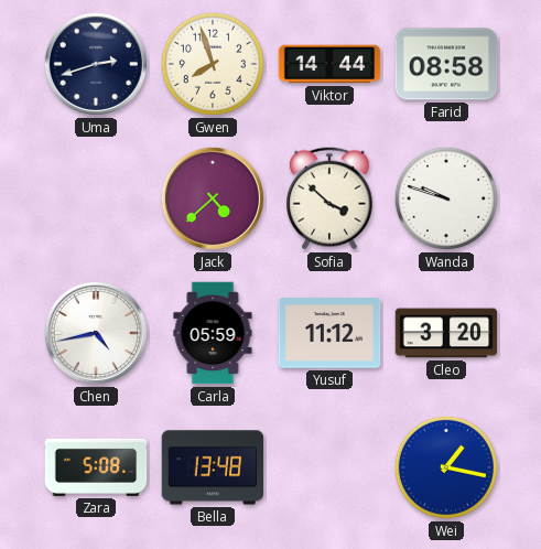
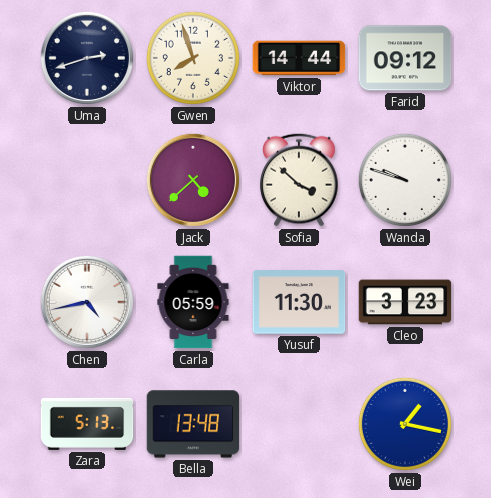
Farid: 08:58 -> 09:12
Yusuf: 11:12 -> 11:30
Cleo: 3:20 -> 3:23
Zara: 5:08 -> 5:13
